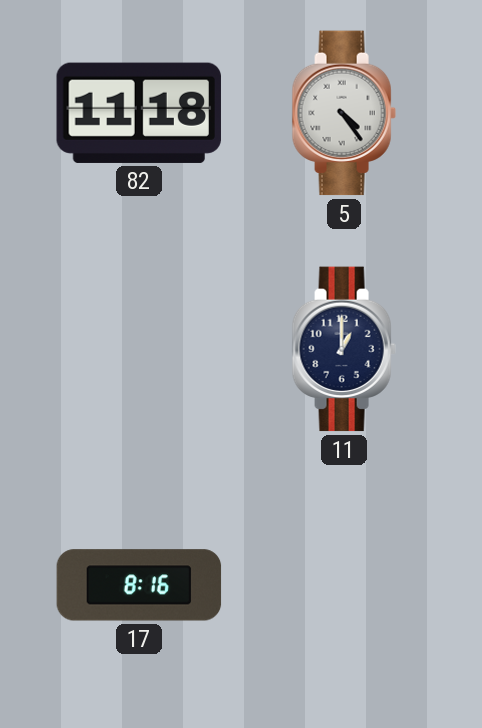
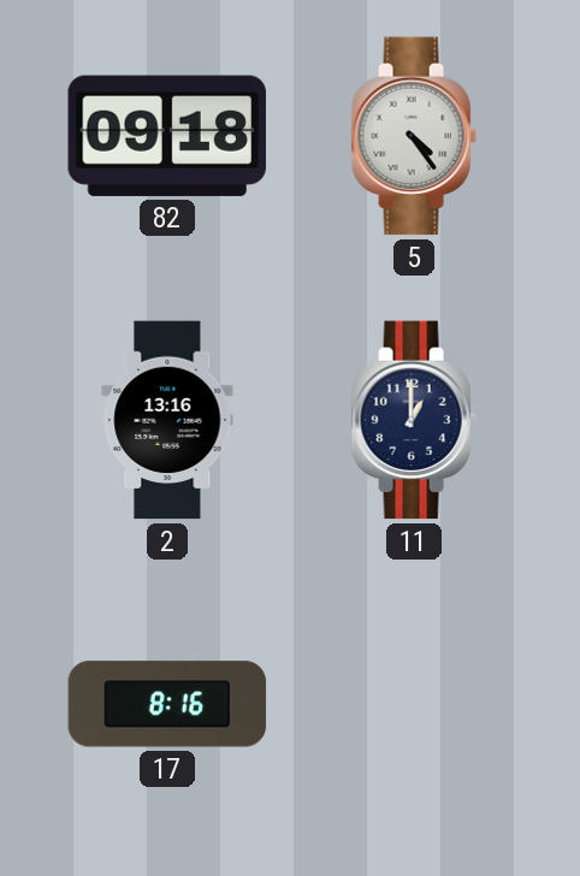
82: 11:18 -> 09:18
2: none -> 13:16
